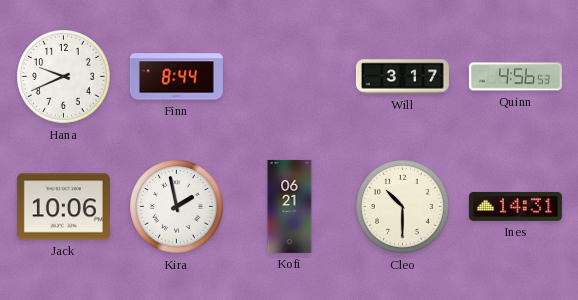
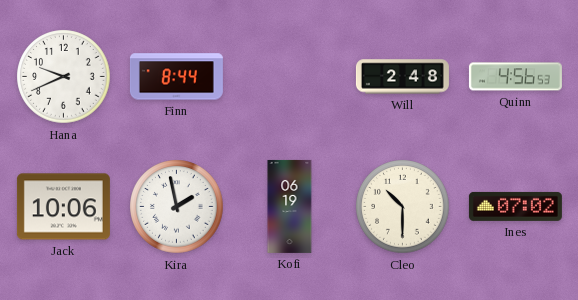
Will: 3:17 -> 2:48
Kofi: 06:21 -> 06:19
Ines: 14:31 -> 07:02
